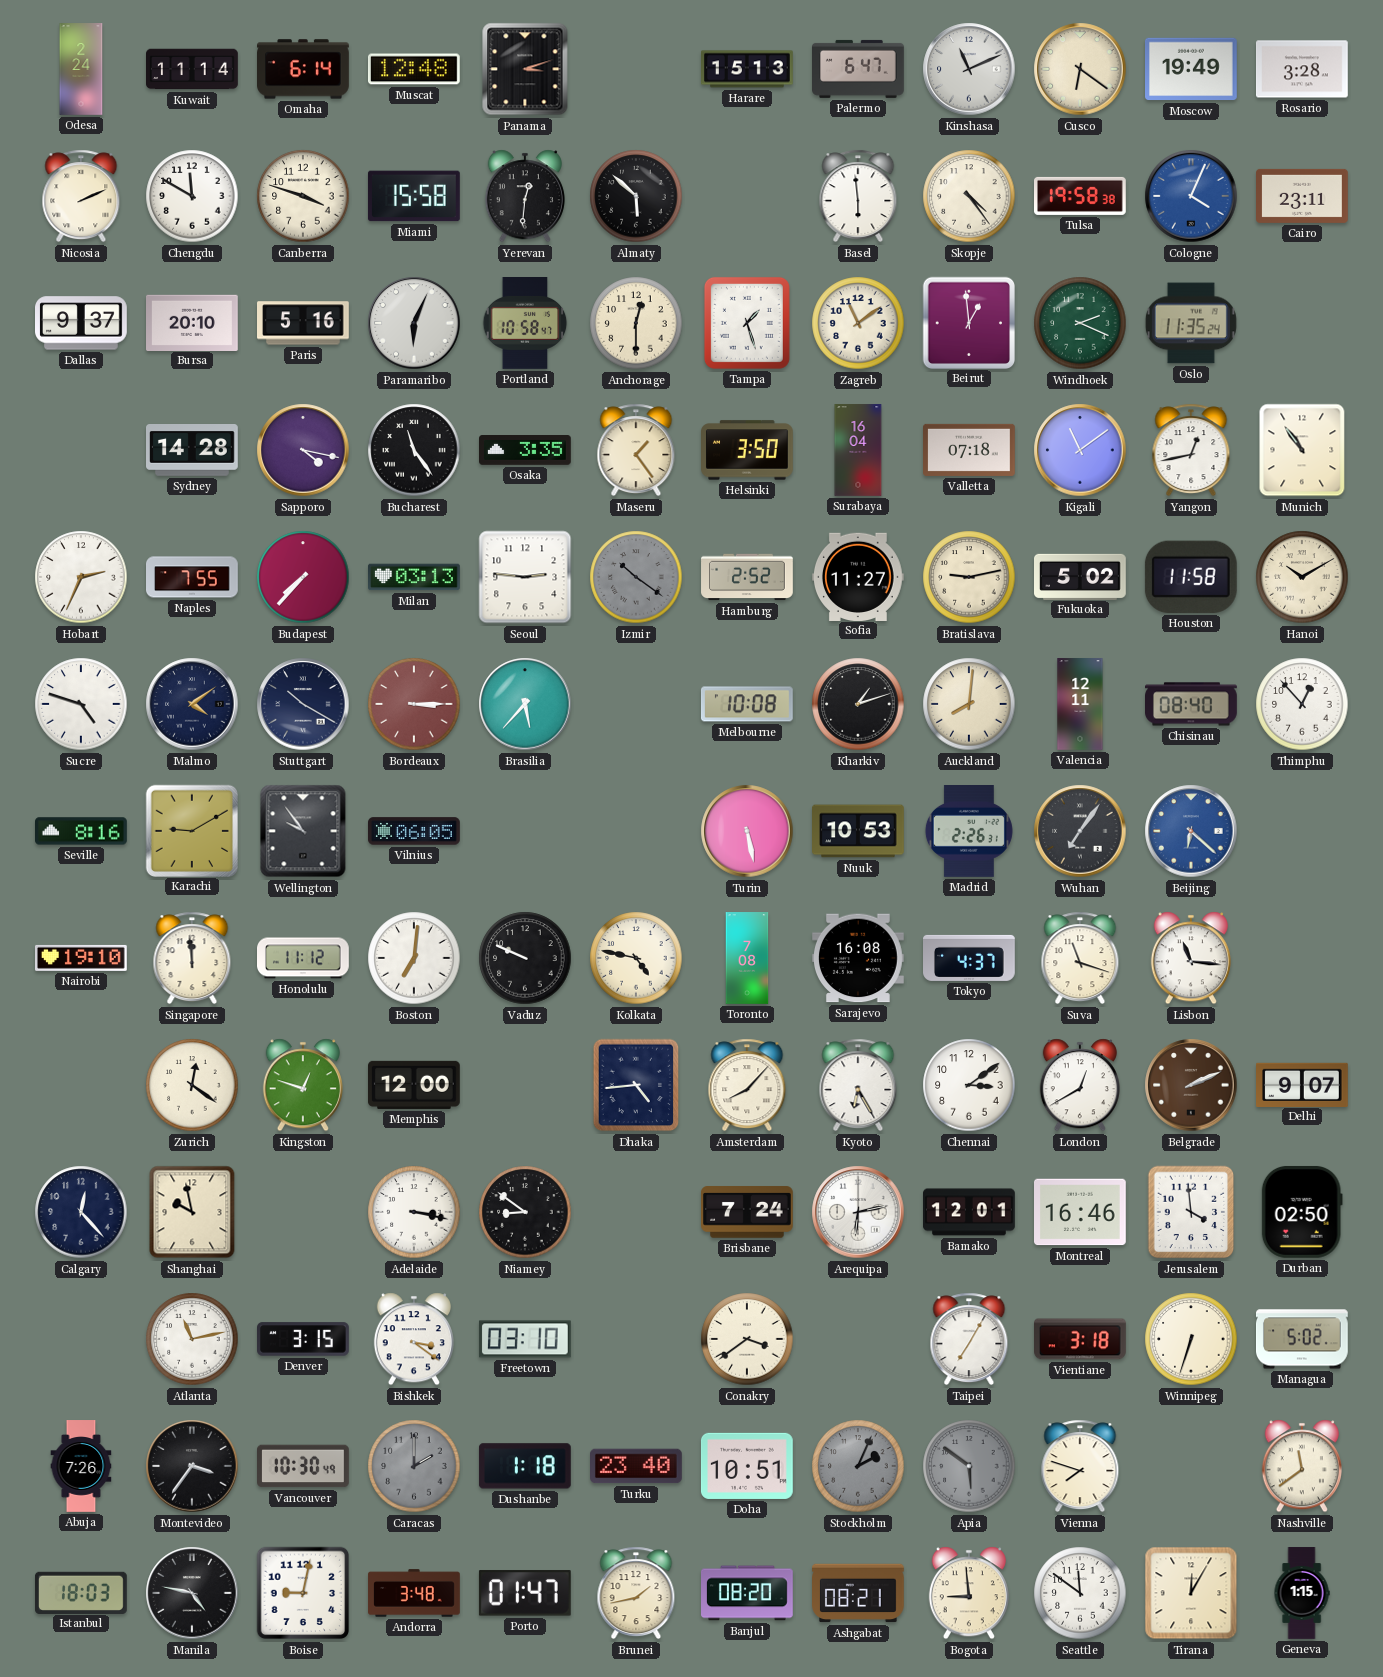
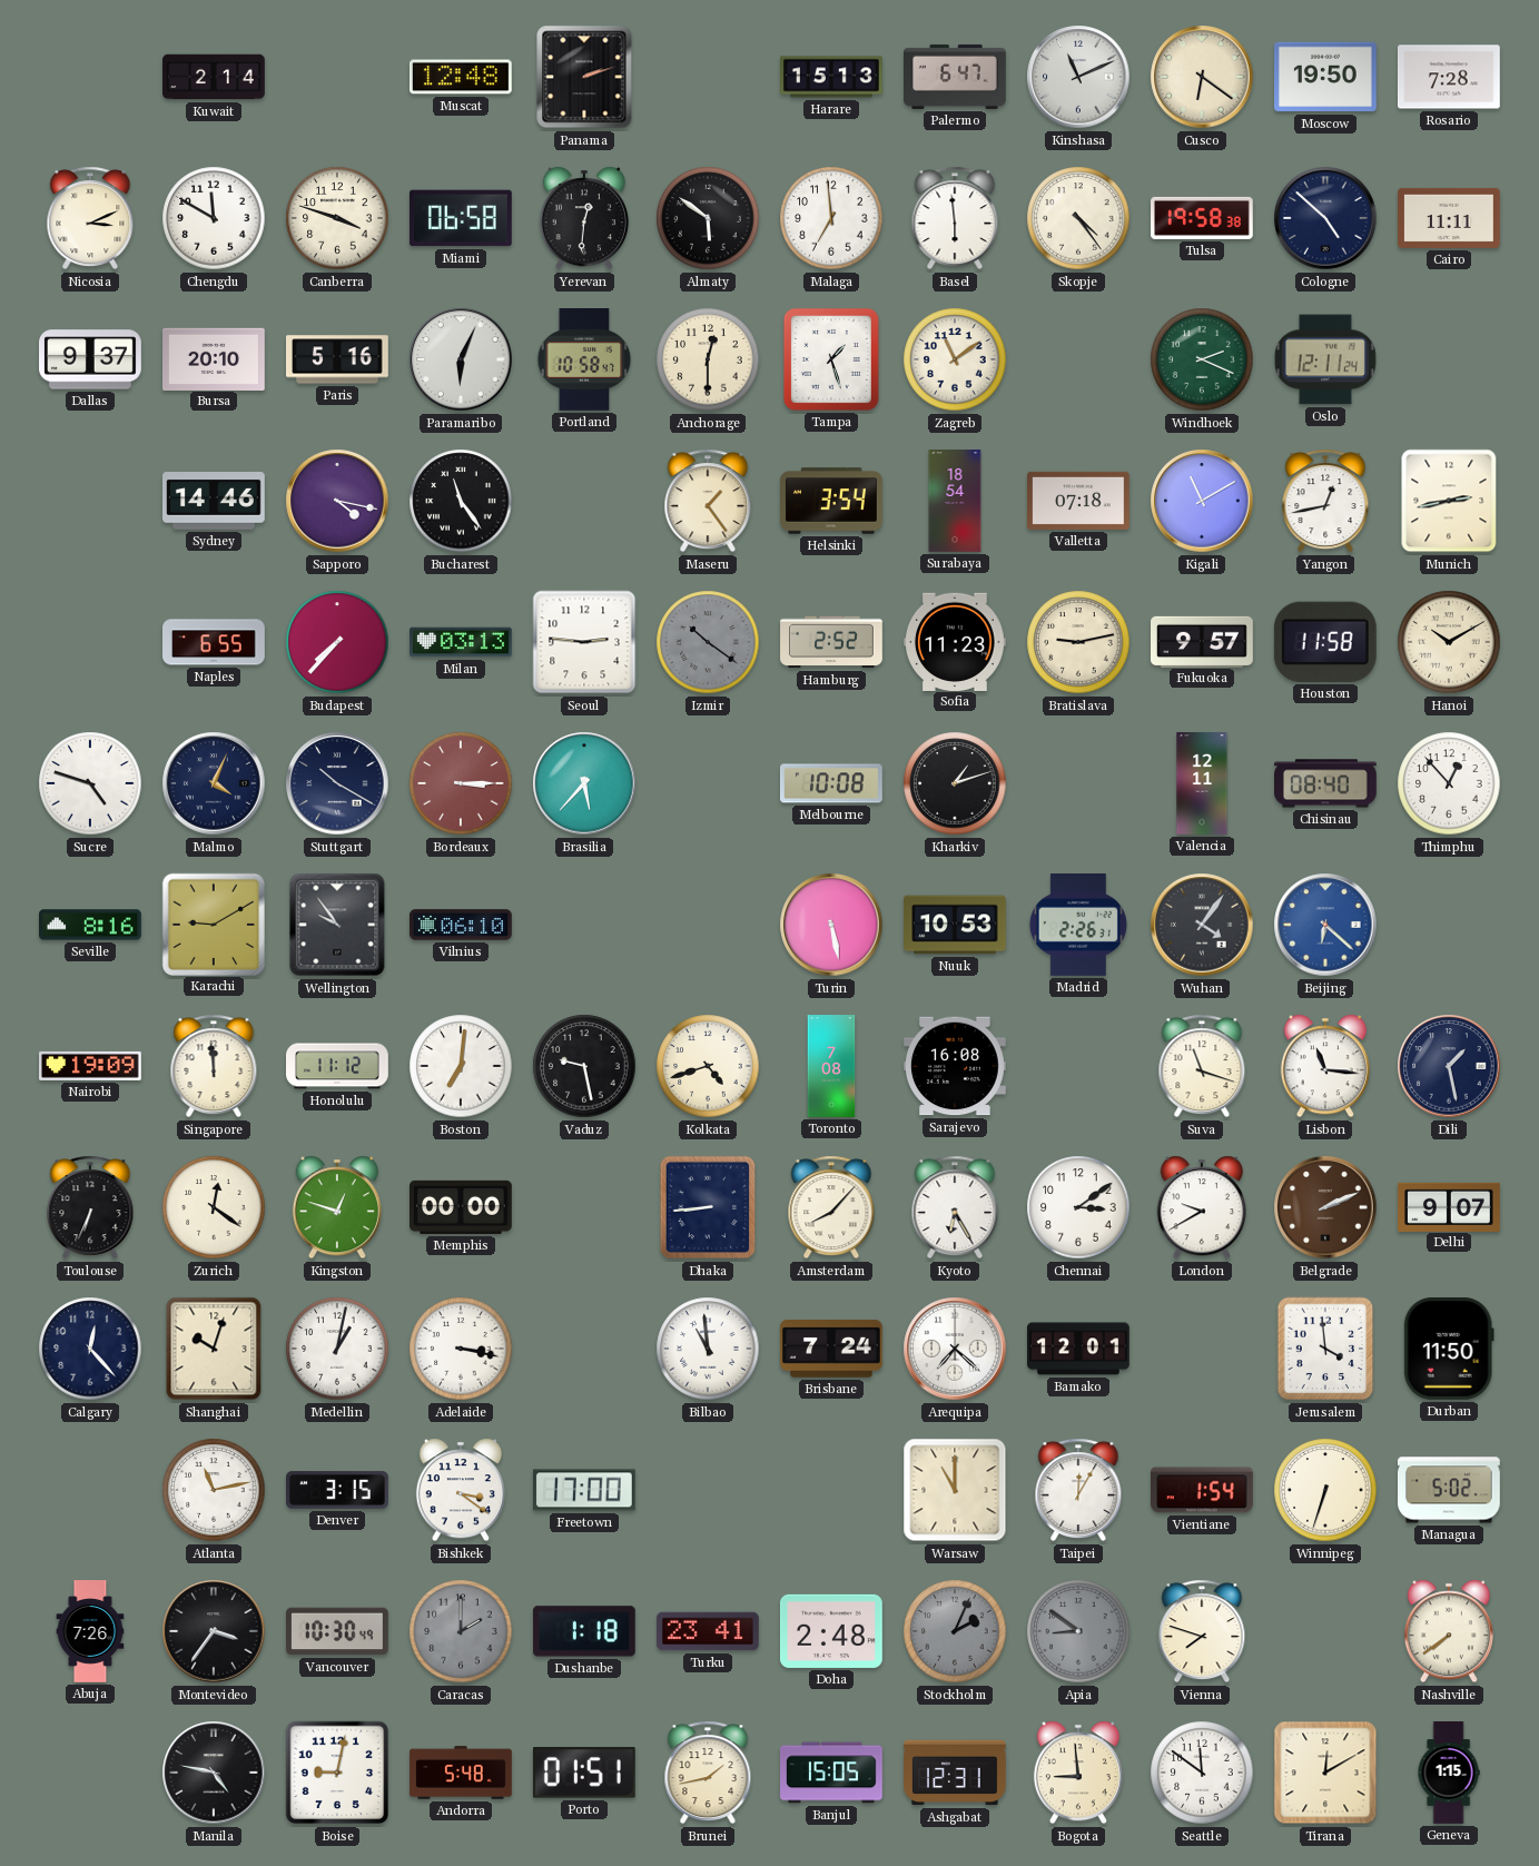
Odesa: 2:24 -> none
Kuwait: 11:14 -> 2:14
Omaha: 6:14 -> none
Panama: 3:12 -> 2:12
Moscow: 19:49 -> 19:50
Rosario: 3:28 -> 7:28
Nicosia: 2:11 -> 3:11
Miami: 15:58 -> 06:58
Almaty: 5:52 -> 5:51
Malaga: none -> 6:59
Cologne: 4:04 -> 4:52
Cologne dial: blue -> navy
Cairo: 23:11 -> 11:11
Beirut: 12:59 -> none
Oslo: 11:35 -> 12:11
Sydney: 14:28 -> 14:46
Osaka: 3:35 -> none
Helsinki: 3:50 -> 3:54
Surabaya: 16:04 -> 18:54
Kigali: 11:09 -> 11:10
Munich: 10:54 -> 2:43
Hobart: 2:34 -> none
Naples: 7:55 -> 6:55
Sofia: 11:27 -> 11:23
Fukuoka: 5:02 -> 9:57
Malmo: 4:09 -> 4:04
Auckland: 8:01 -> none
Vilnius: 06:05 -> 06:10
Wuhan: 7:06 -> 4:06
Nairobi: 19:10 -> 19:09
Vaduz: 9:49 -> 9:28
Kolkata: 4:47 -> 4:42
Tokyo: 4:37 -> none
Dili: none -> 1:28
Toulouse: none -> 6:34
Memphis: 12:00 -> 00:00
Dhaka: 4:44 -> 8:44
London: 12:40 -> 9:40
Shanghai: 9:58 -> 10:03
Medellin: none -> 1:02
Niamey: 8:51 -> none
Bilbao: none -> 10:59
Arequipa: 6:13 -> 7:22
Montreal: 16:46 -> none
Durban: 02:50 -> 11:50
Freetown: 03:10 -> 17:00
Conakry: 3:39 -> none
Warsaw: none -> 11:00
Taipei: 7:05 -> 12:05
Vientiane: 3:18 -> 1:54
Turku: 23:40 -> 23:41
Doha: 10:51 -> 2:48
Apia: 5:51 -> 8:51
Nashville: 11:39 -> 7:39
Istanbul: 18:03 -> none
Andorra: 3:48 -> 5:48
Porto: 01:47 -> 01:51
Banjul: 08:20 -> 15:05
Ashgabat: 08:21 -> 12:31
Tirana: 12:05 -> 12:10
